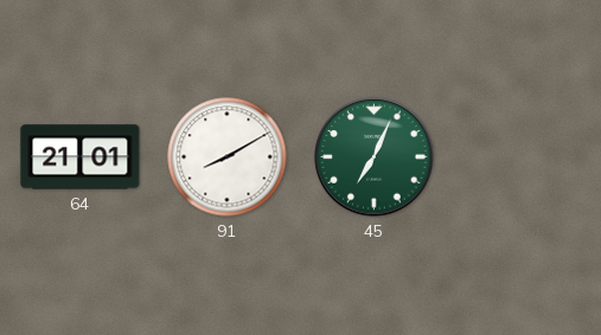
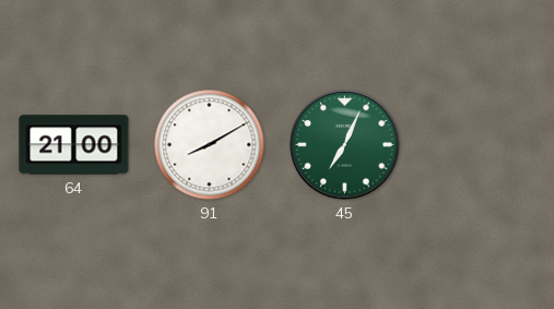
64: 21:01 -> 21:00
